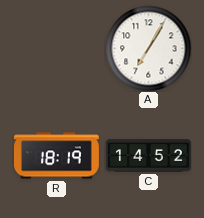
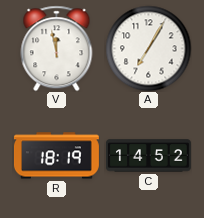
V: none -> 11:58
